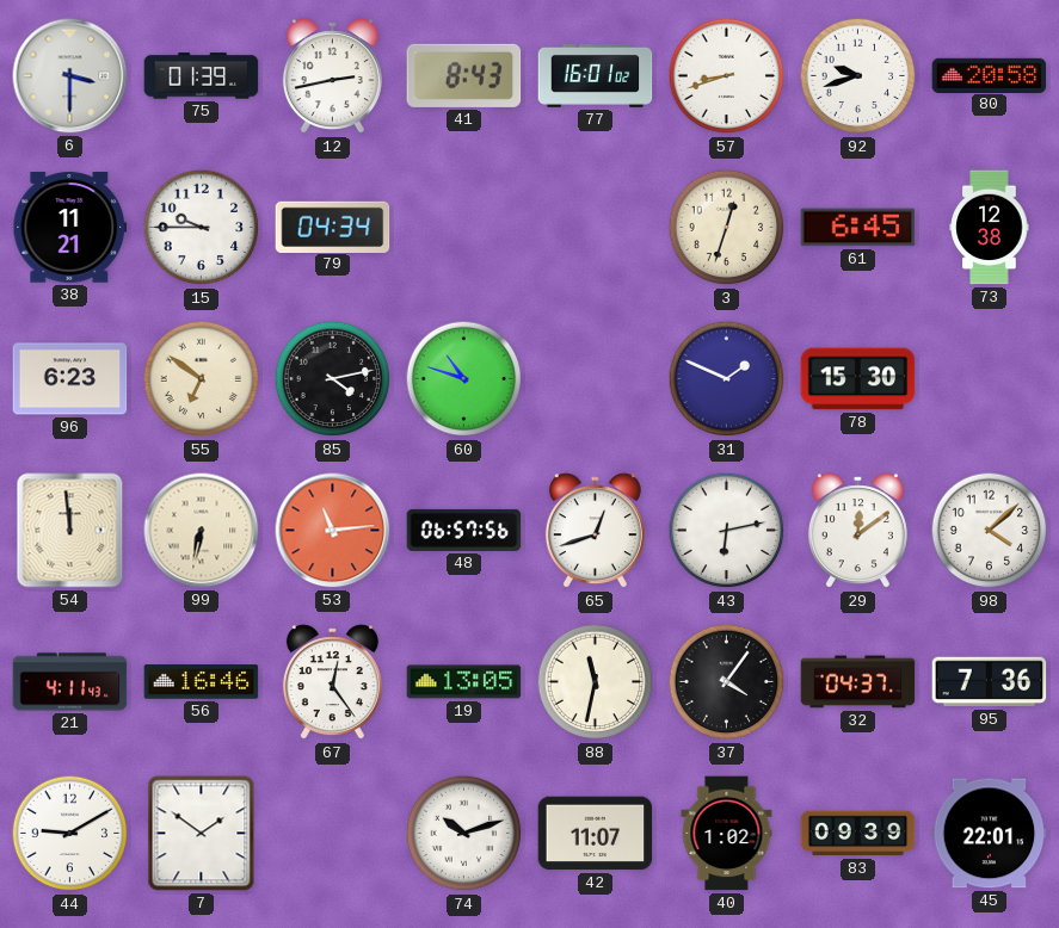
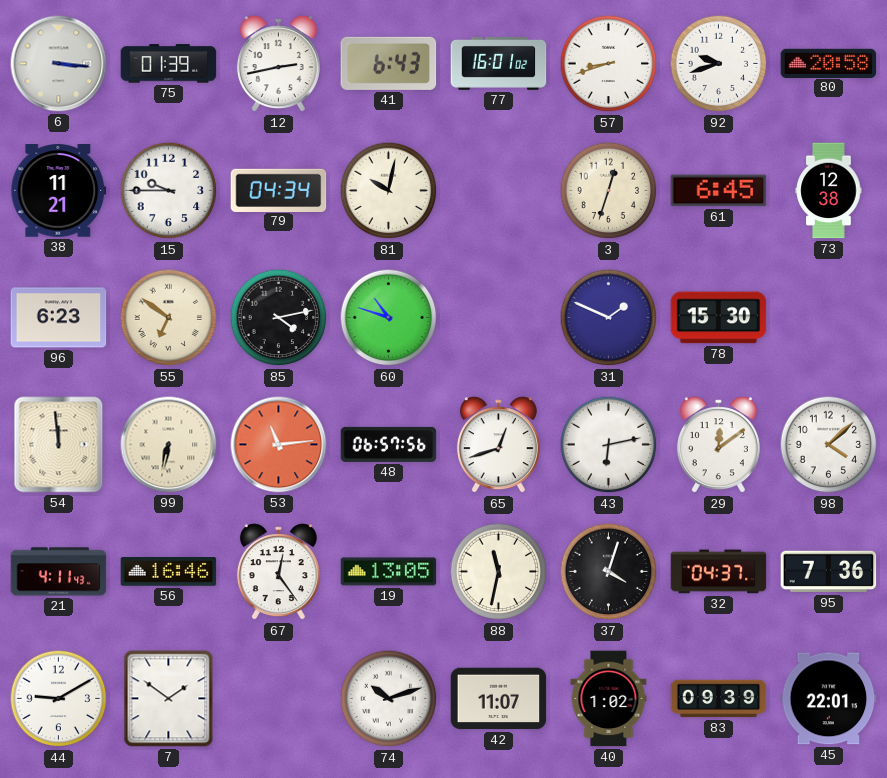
6: 3:30 -> 3:16
41: 8:43 -> 6:43
81: none -> 10:02
37: 4:06 -> 4:03
